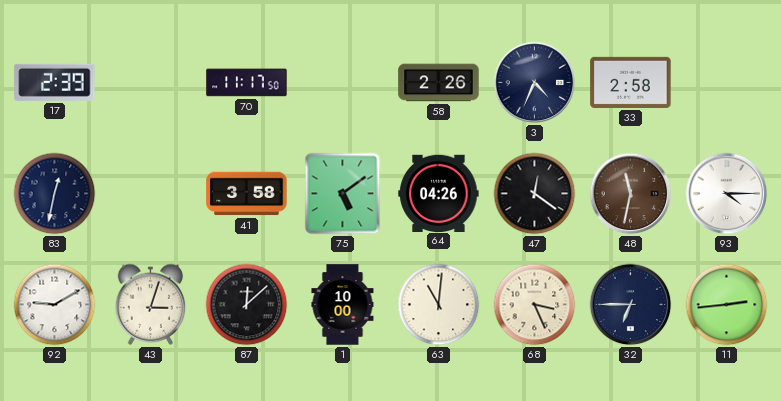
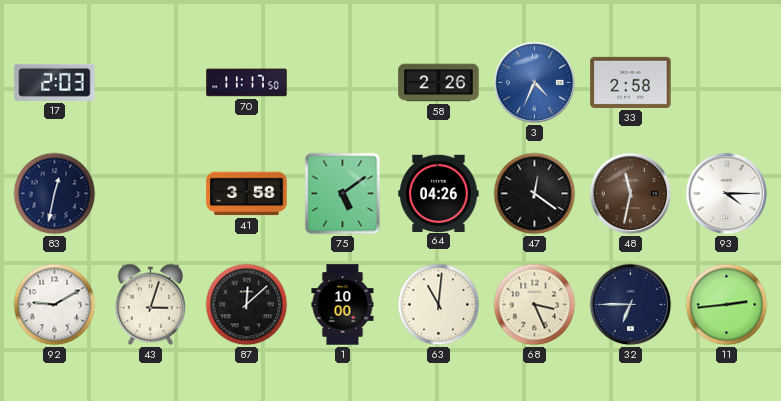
17: 2:39 -> 2:03
3 dial: navy -> blue
